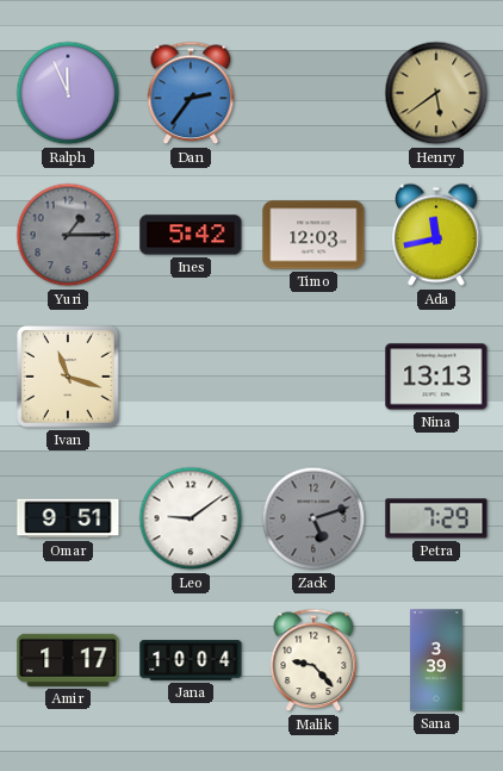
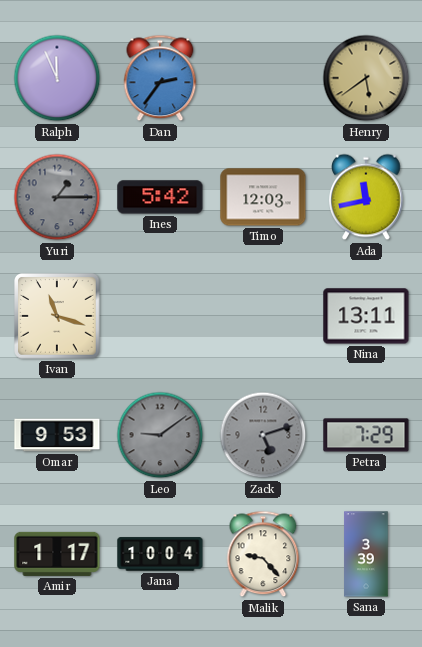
Nina: 13:13 -> 13:11
Omar: 9:51 -> 9:53
Leo dial: white -> grey
